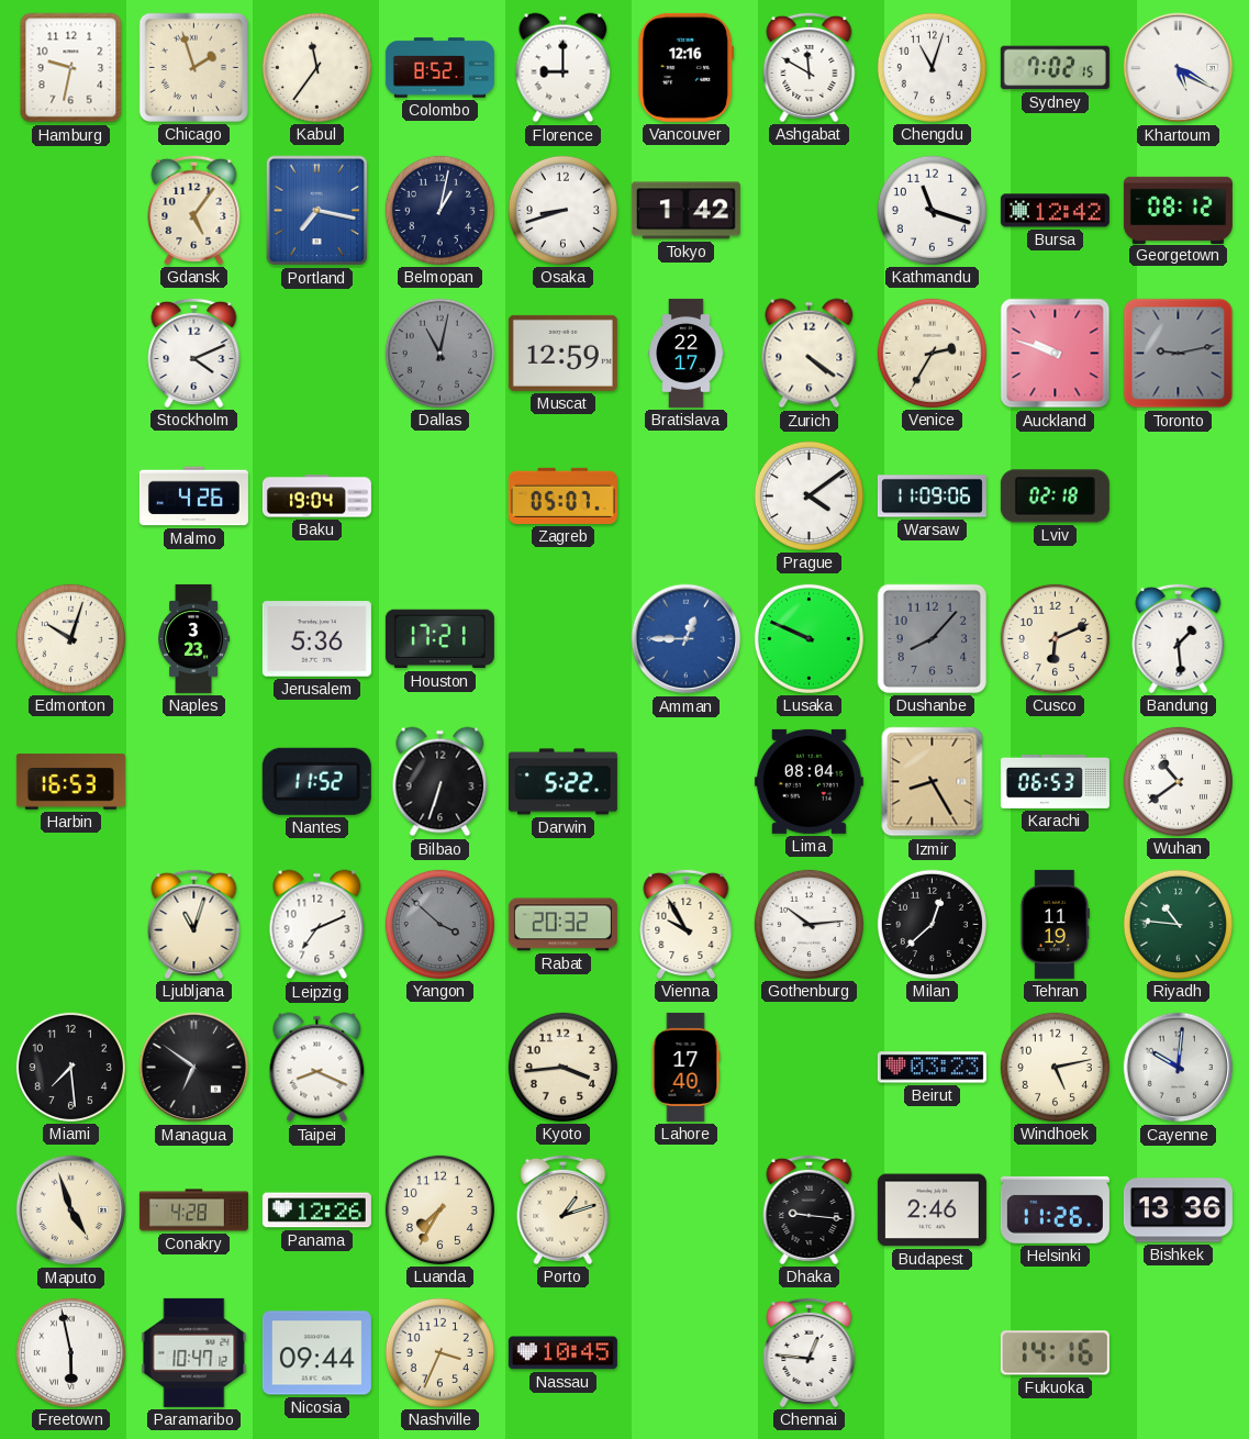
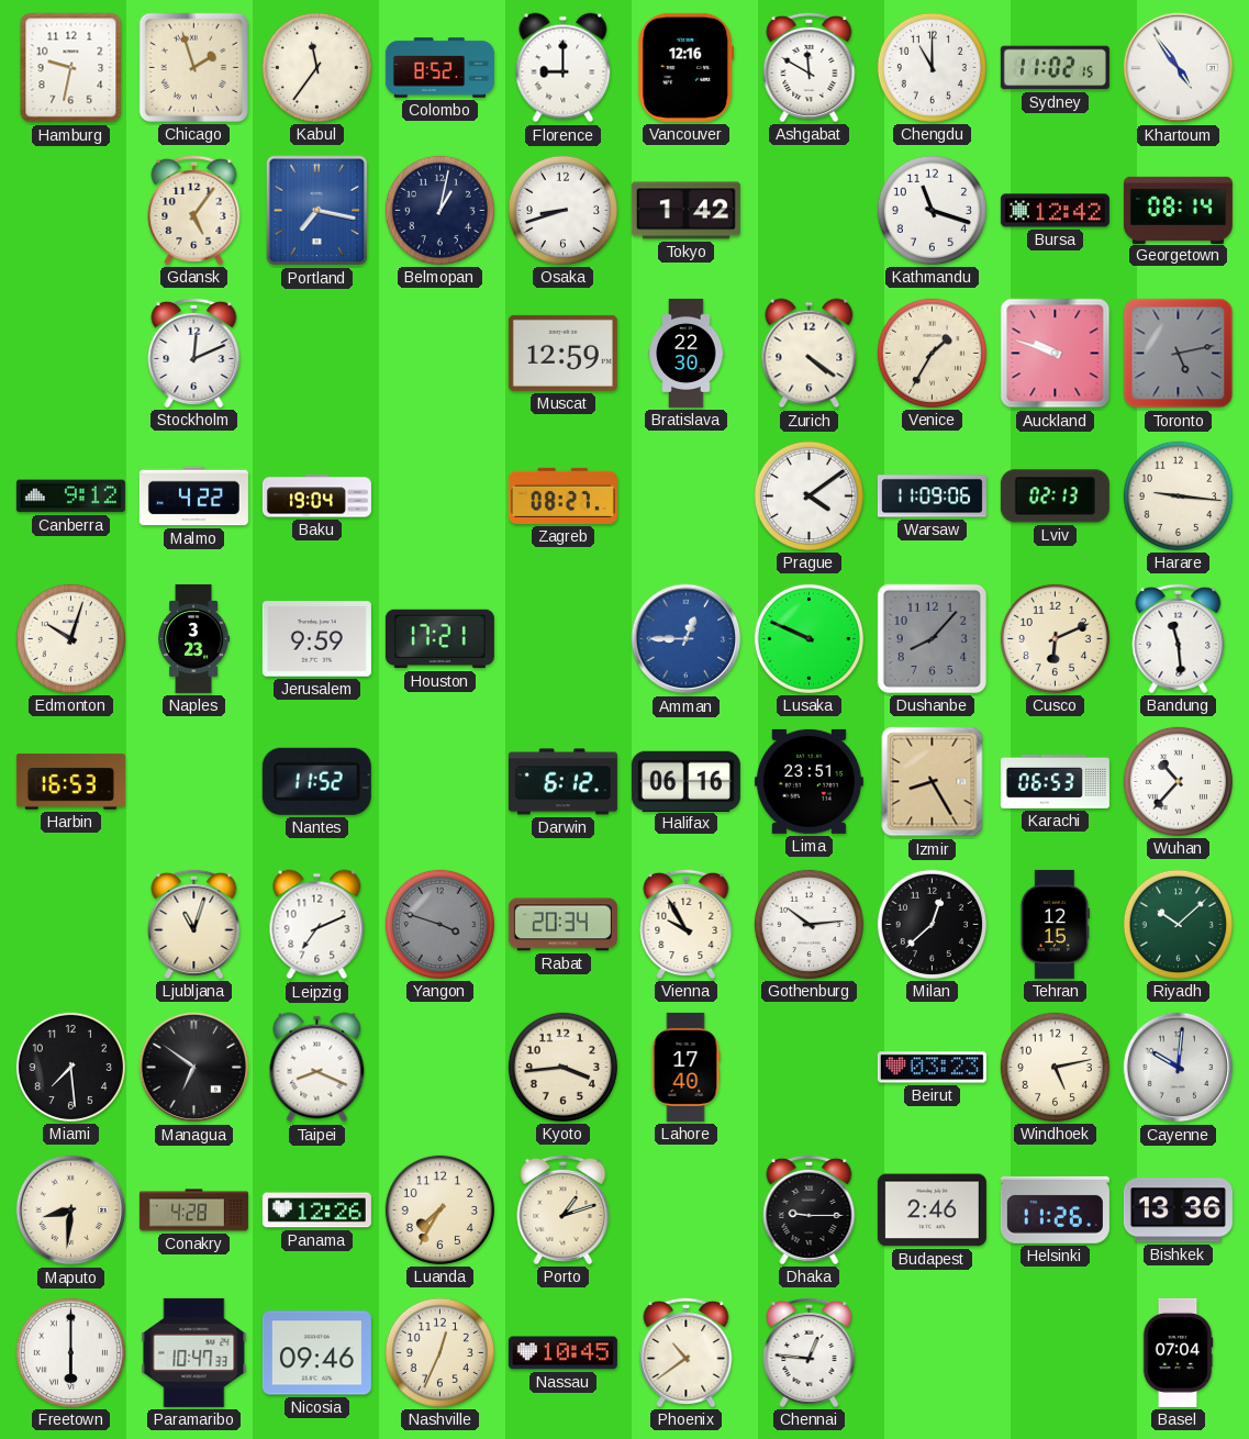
Chengdu: 11:03 -> 11:00
Sydney: 7:02 -> 11:02
Khartoum: 5:20 -> 4:54
Georgetown: 08:12 -> 08:14
Stockholm: 4:11 -> 12:11
Dallas: 11:02 -> none
Bratislava: 22:17 -> 22:30
Venice: 2:35 -> 1:35
Toronto: 9:13 -> 5:13
Canberra: none -> 9:12
Malmo: 4:26 -> 4:22
Zagreb: 05:07 -> 08:27
Lviv: 02:18 -> 02:13
Harare: none -> 9:16
Jerusalem: 5:36 -> 9:59
Bandung: 1:29 -> 11:29
Bilbao: 6:33 -> none
Darwin: 5:22 -> 6:12
Halifax: none -> 06:16
Lima: 08:04 -> 23:51
Wuhan: 10:39 -> 10:37
Yangon: 3:52 -> 3:48
Rabat: 20:32 -> 20:34
Tehran: 11:19 -> 12:15
Riyadh: 10:46 -> 10:08
Maputo: 4:57 -> 8:31
Dhaka: 9:16 -> 9:15
Freetown: 5:58 -> 6:00
Paramaribo: 10:47:12 -> 10:47:33
Nicosia: 09:44 -> 09:46
Nashville: 3:34 -> 12:34
Phoenix: none -> 10:39
Fukuoka: 14:16 -> none
Basel: none -> 07:04
